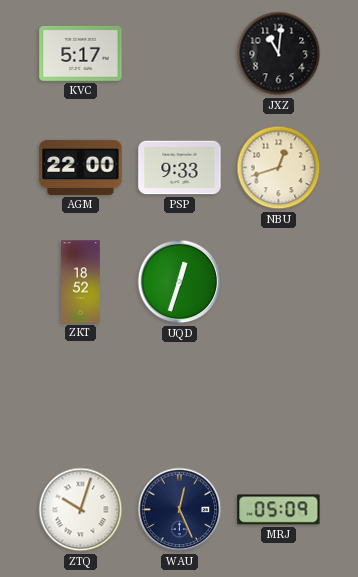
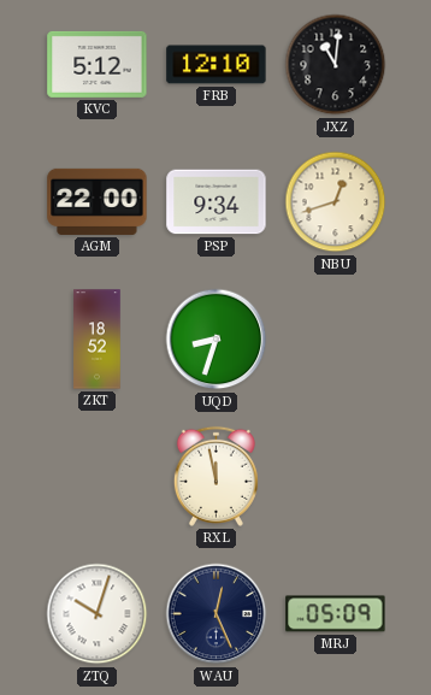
KVC: 5:17 -> 5:12
FRB: none -> 12:10
PSP: 9:33 -> 9:34
UQD: 12:33 -> 8:33
RXL: none -> 11:58
